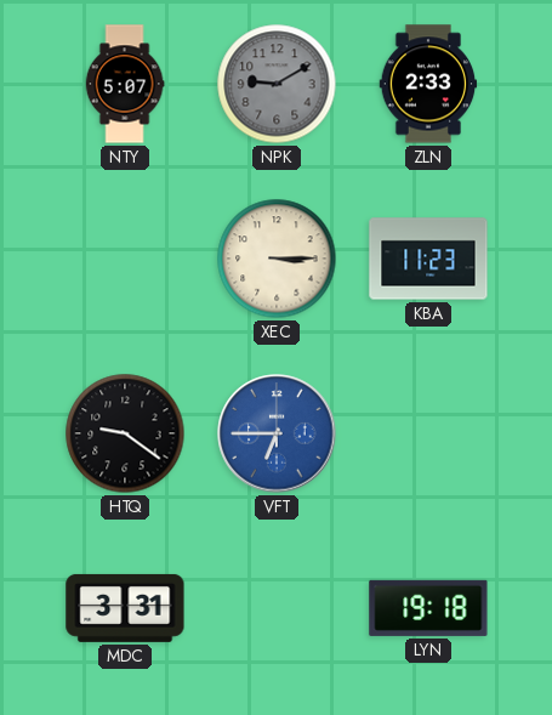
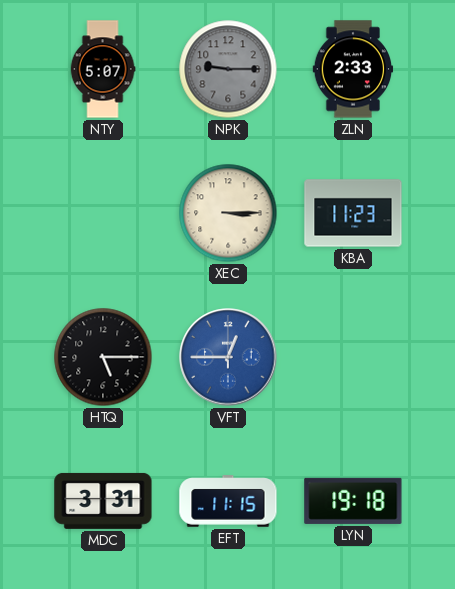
NPK: 9:10 -> 9:15
HTQ: 9:21 -> 5:15
VFT: 6:45 -> 12:45
EFT: none -> 11:15
